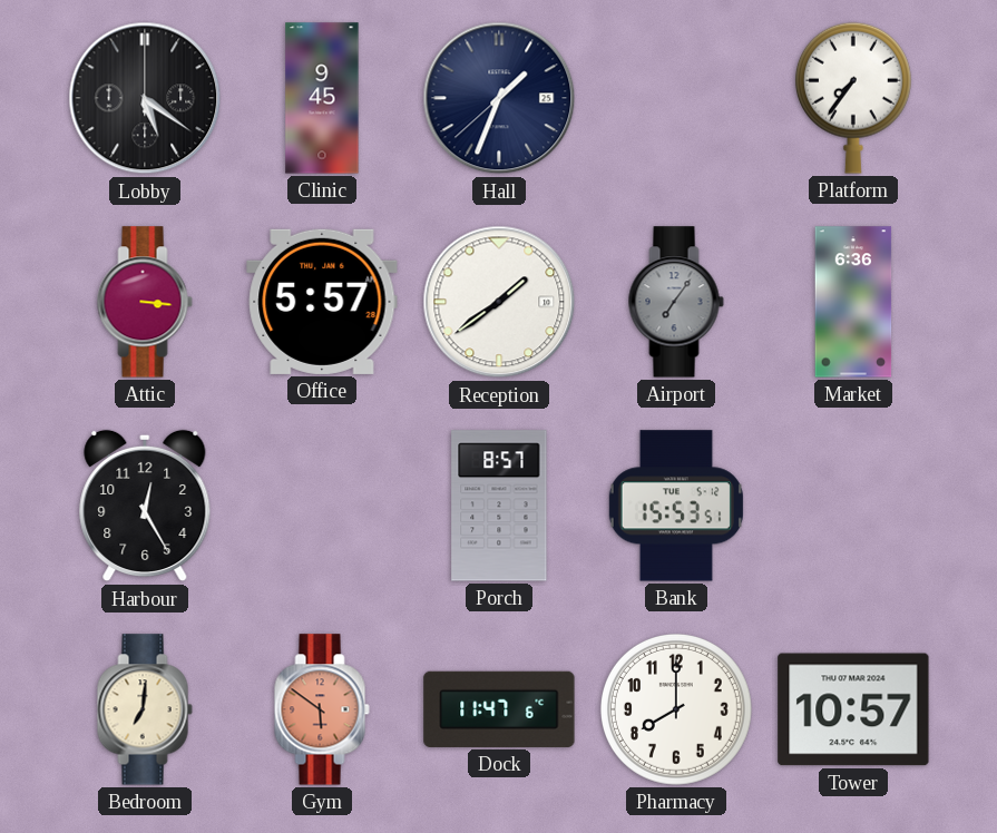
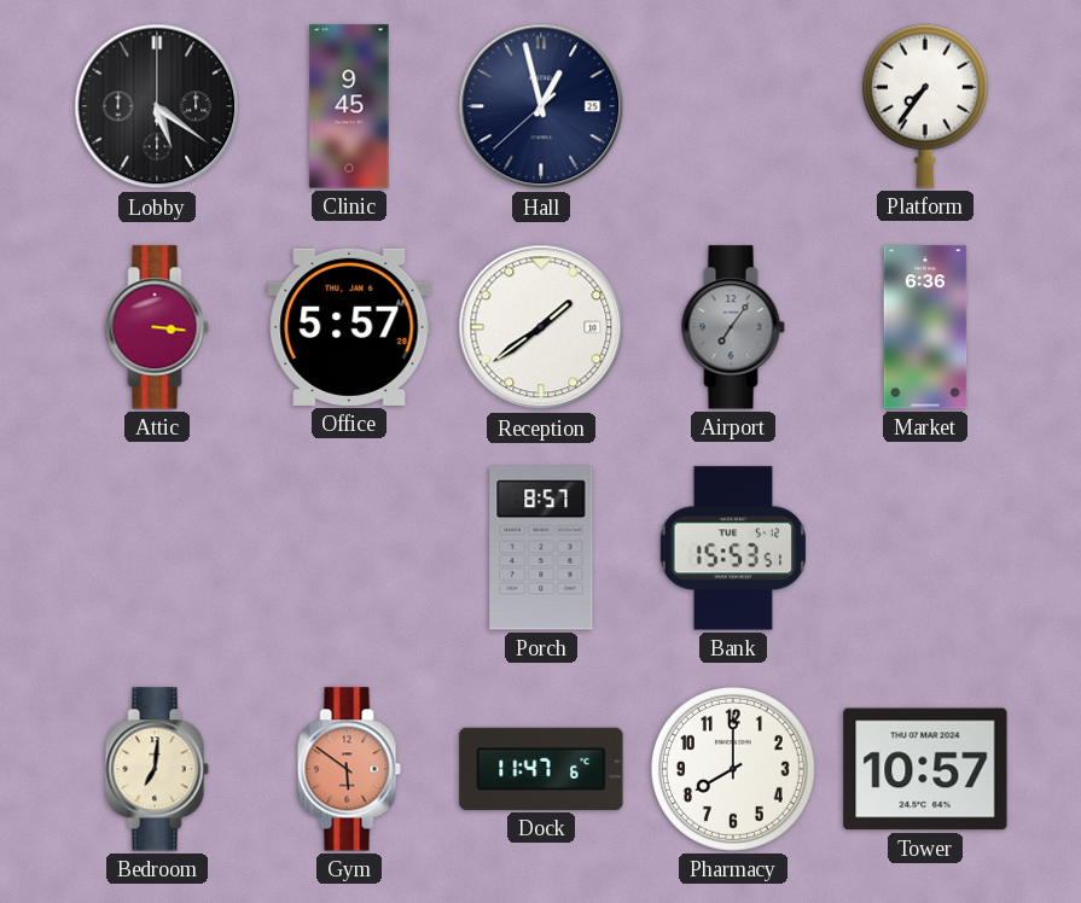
Hall: 1:33 -> 12:57
Harbour: 12:25 -> none
